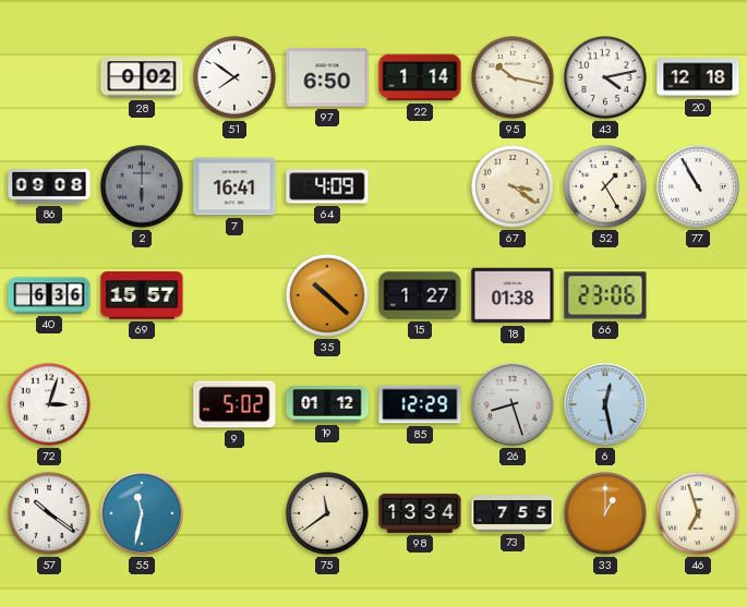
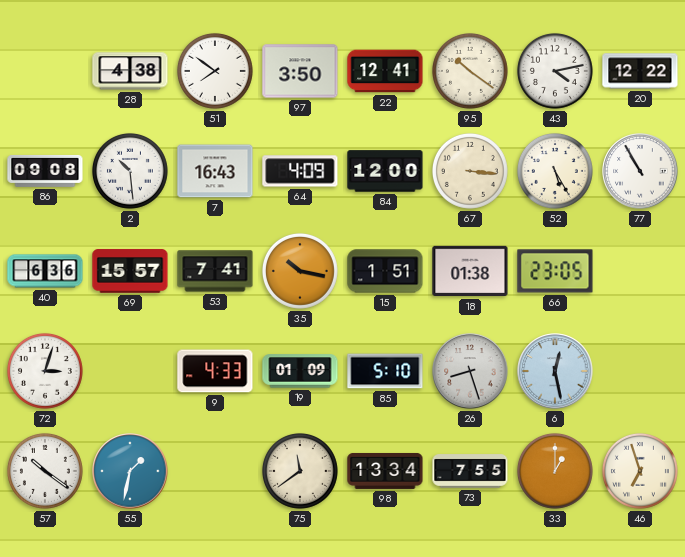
28: 0:02 -> 4:38
97: 6:50 -> 3:50
22: 1:14 -> 12:41
95: 10:17 -> 10:21
20: 12:18 -> 12:22
2: 6:00 -> 10:29
2 dial: grey -> white
7: 16:41 -> 16:43
84: none -> 12:00
67: 3:21 -> 3:16
52: 1:25 -> 5:25
53: none -> 7:41
35: 10:22 -> 10:17
15: 1:27 -> 1:51
66: 23:06 -> 23:05
9: 5:02 -> 4:33
19: 01:12 -> 01:09
85: 12:29 -> 5:10
55: 11:32 -> 1:32
